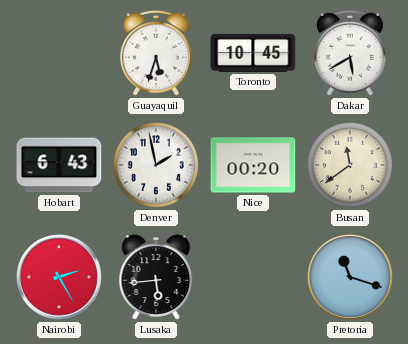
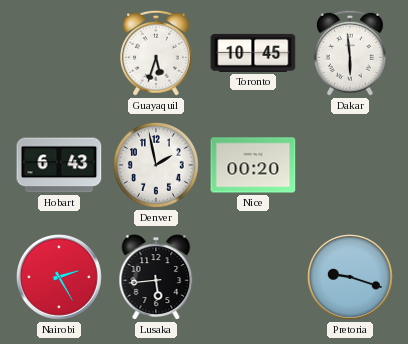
Dakar: 5:40 -> 5:59
Busan: 11:39 -> none
Pretoria: 11:18 -> 9:18
